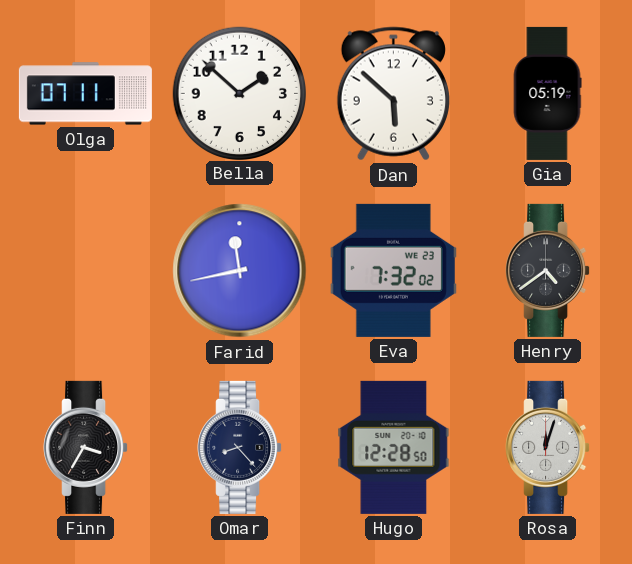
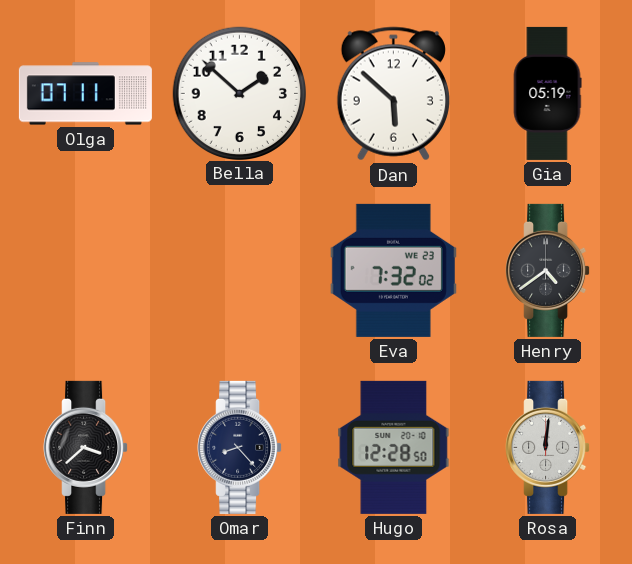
Farid: 11:43 -> none
Finn: 3:35 -> 3:38
Rosa: 12:03 -> 12:01
